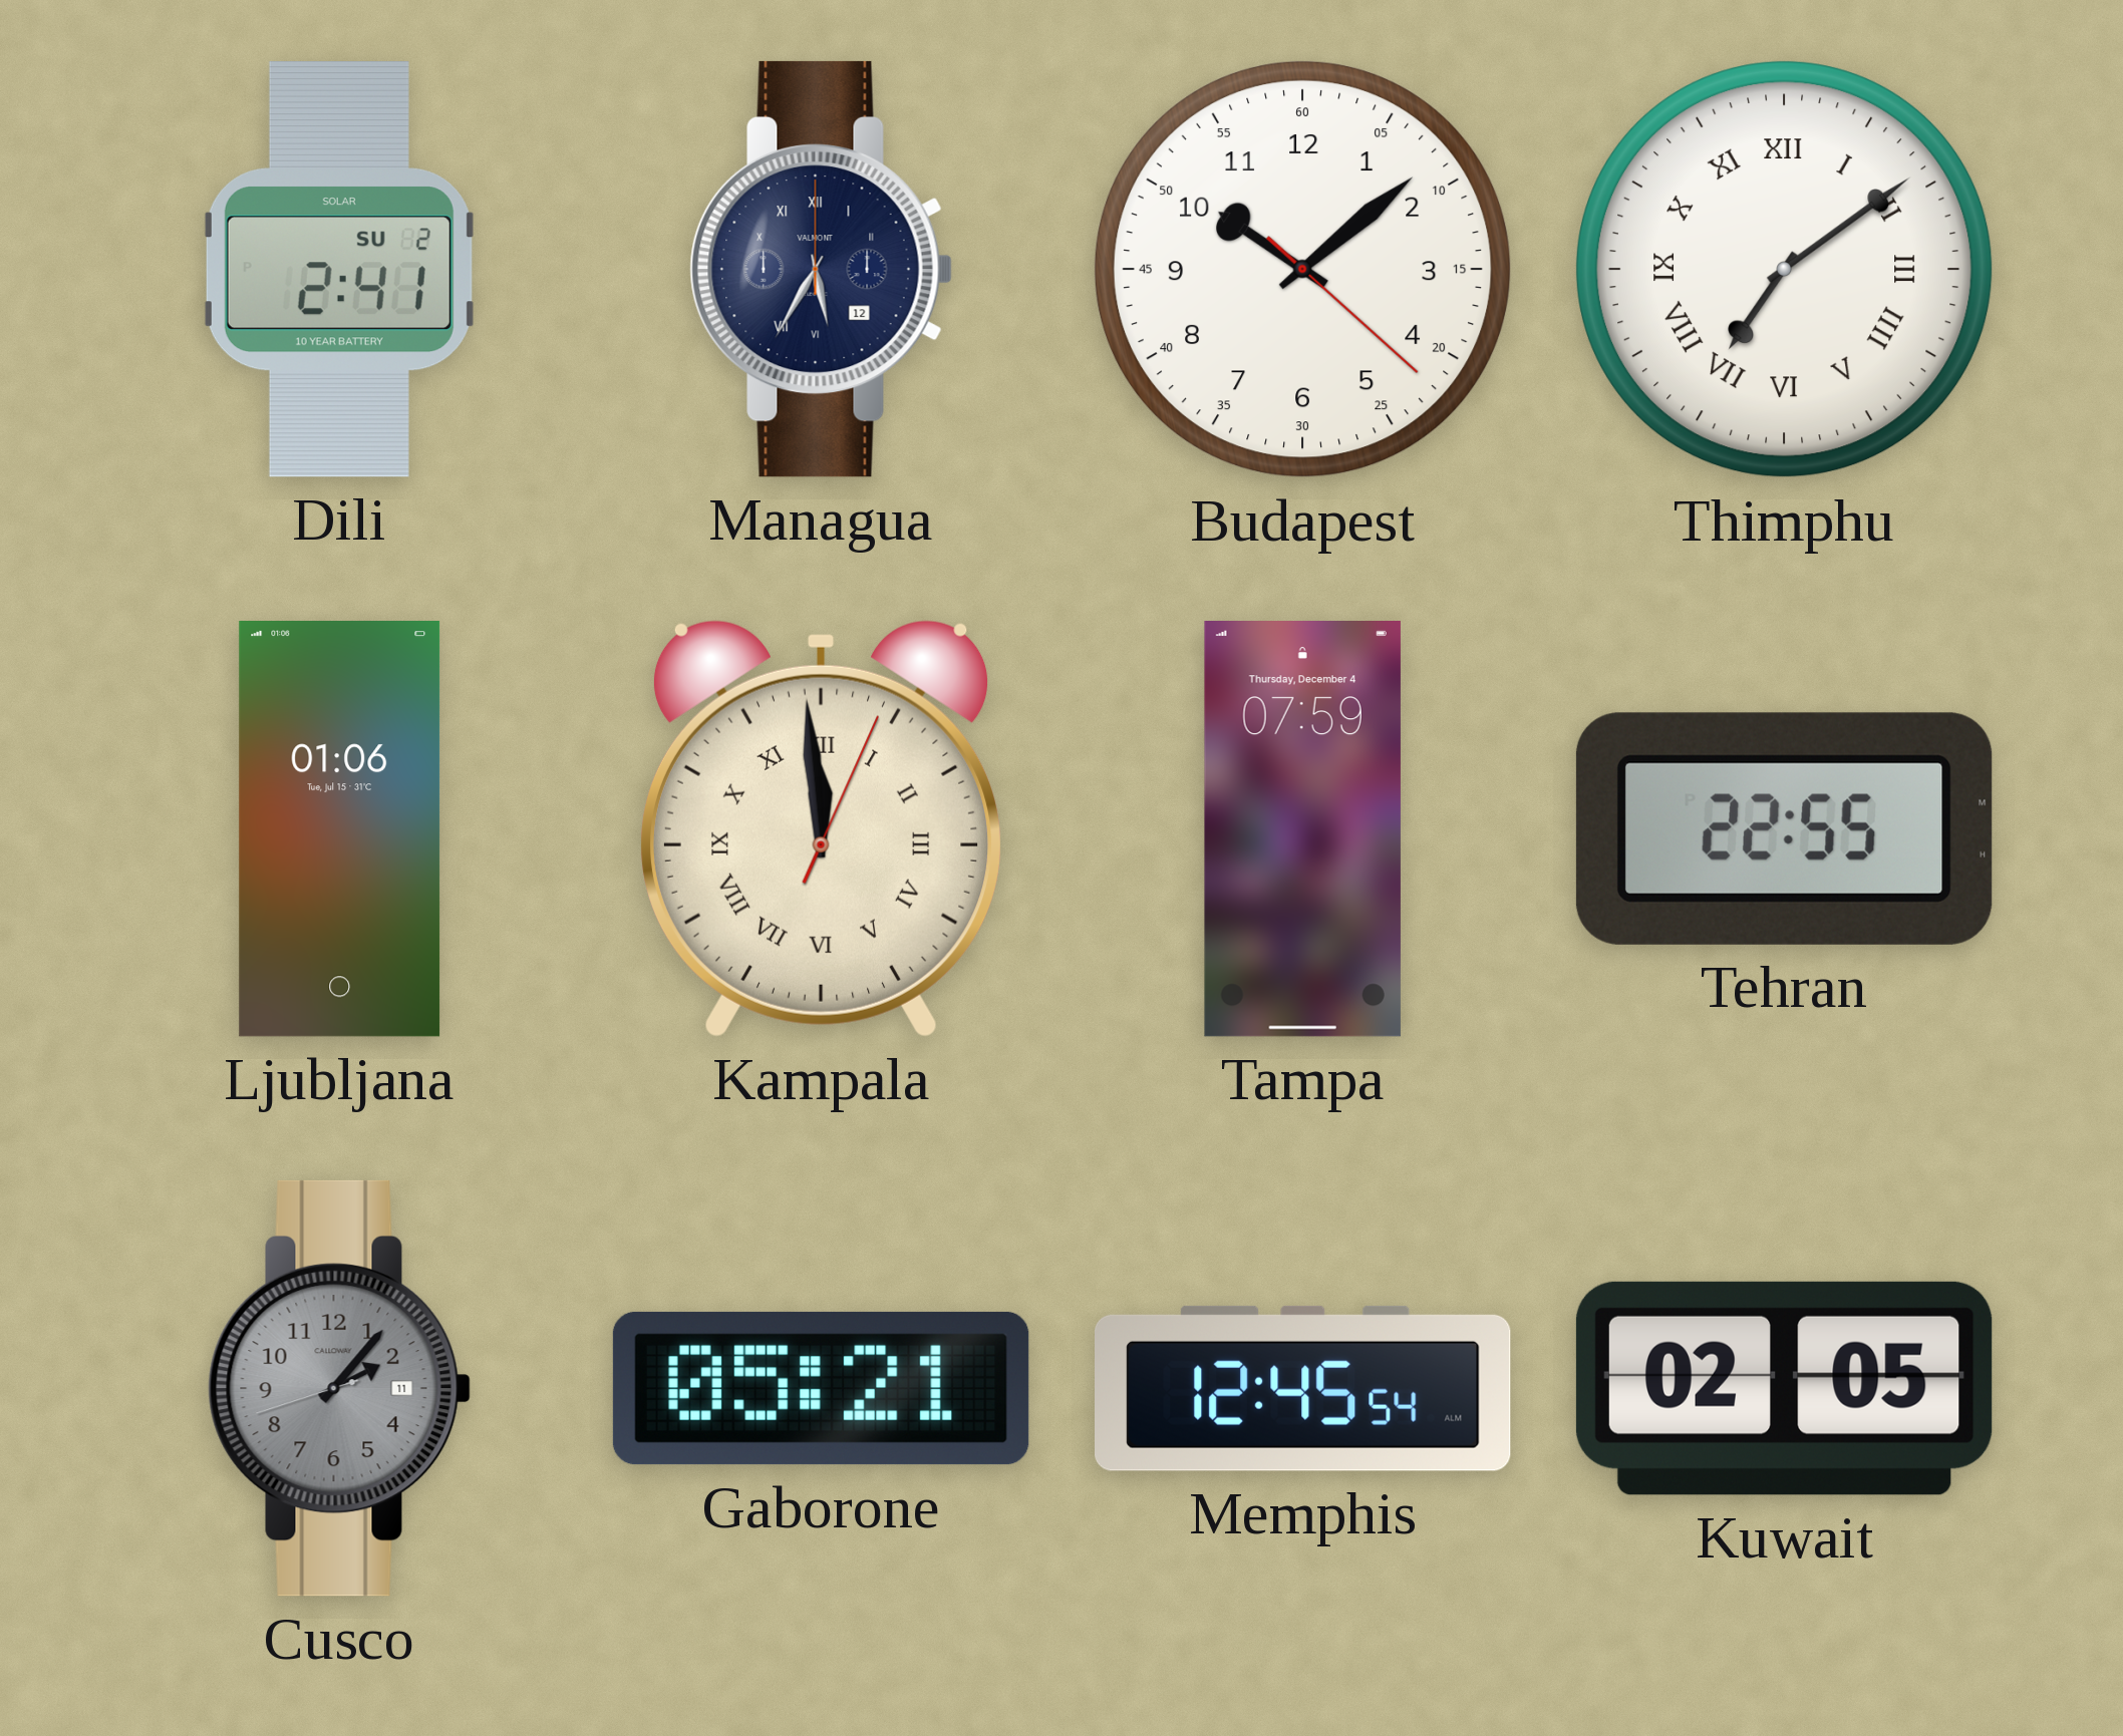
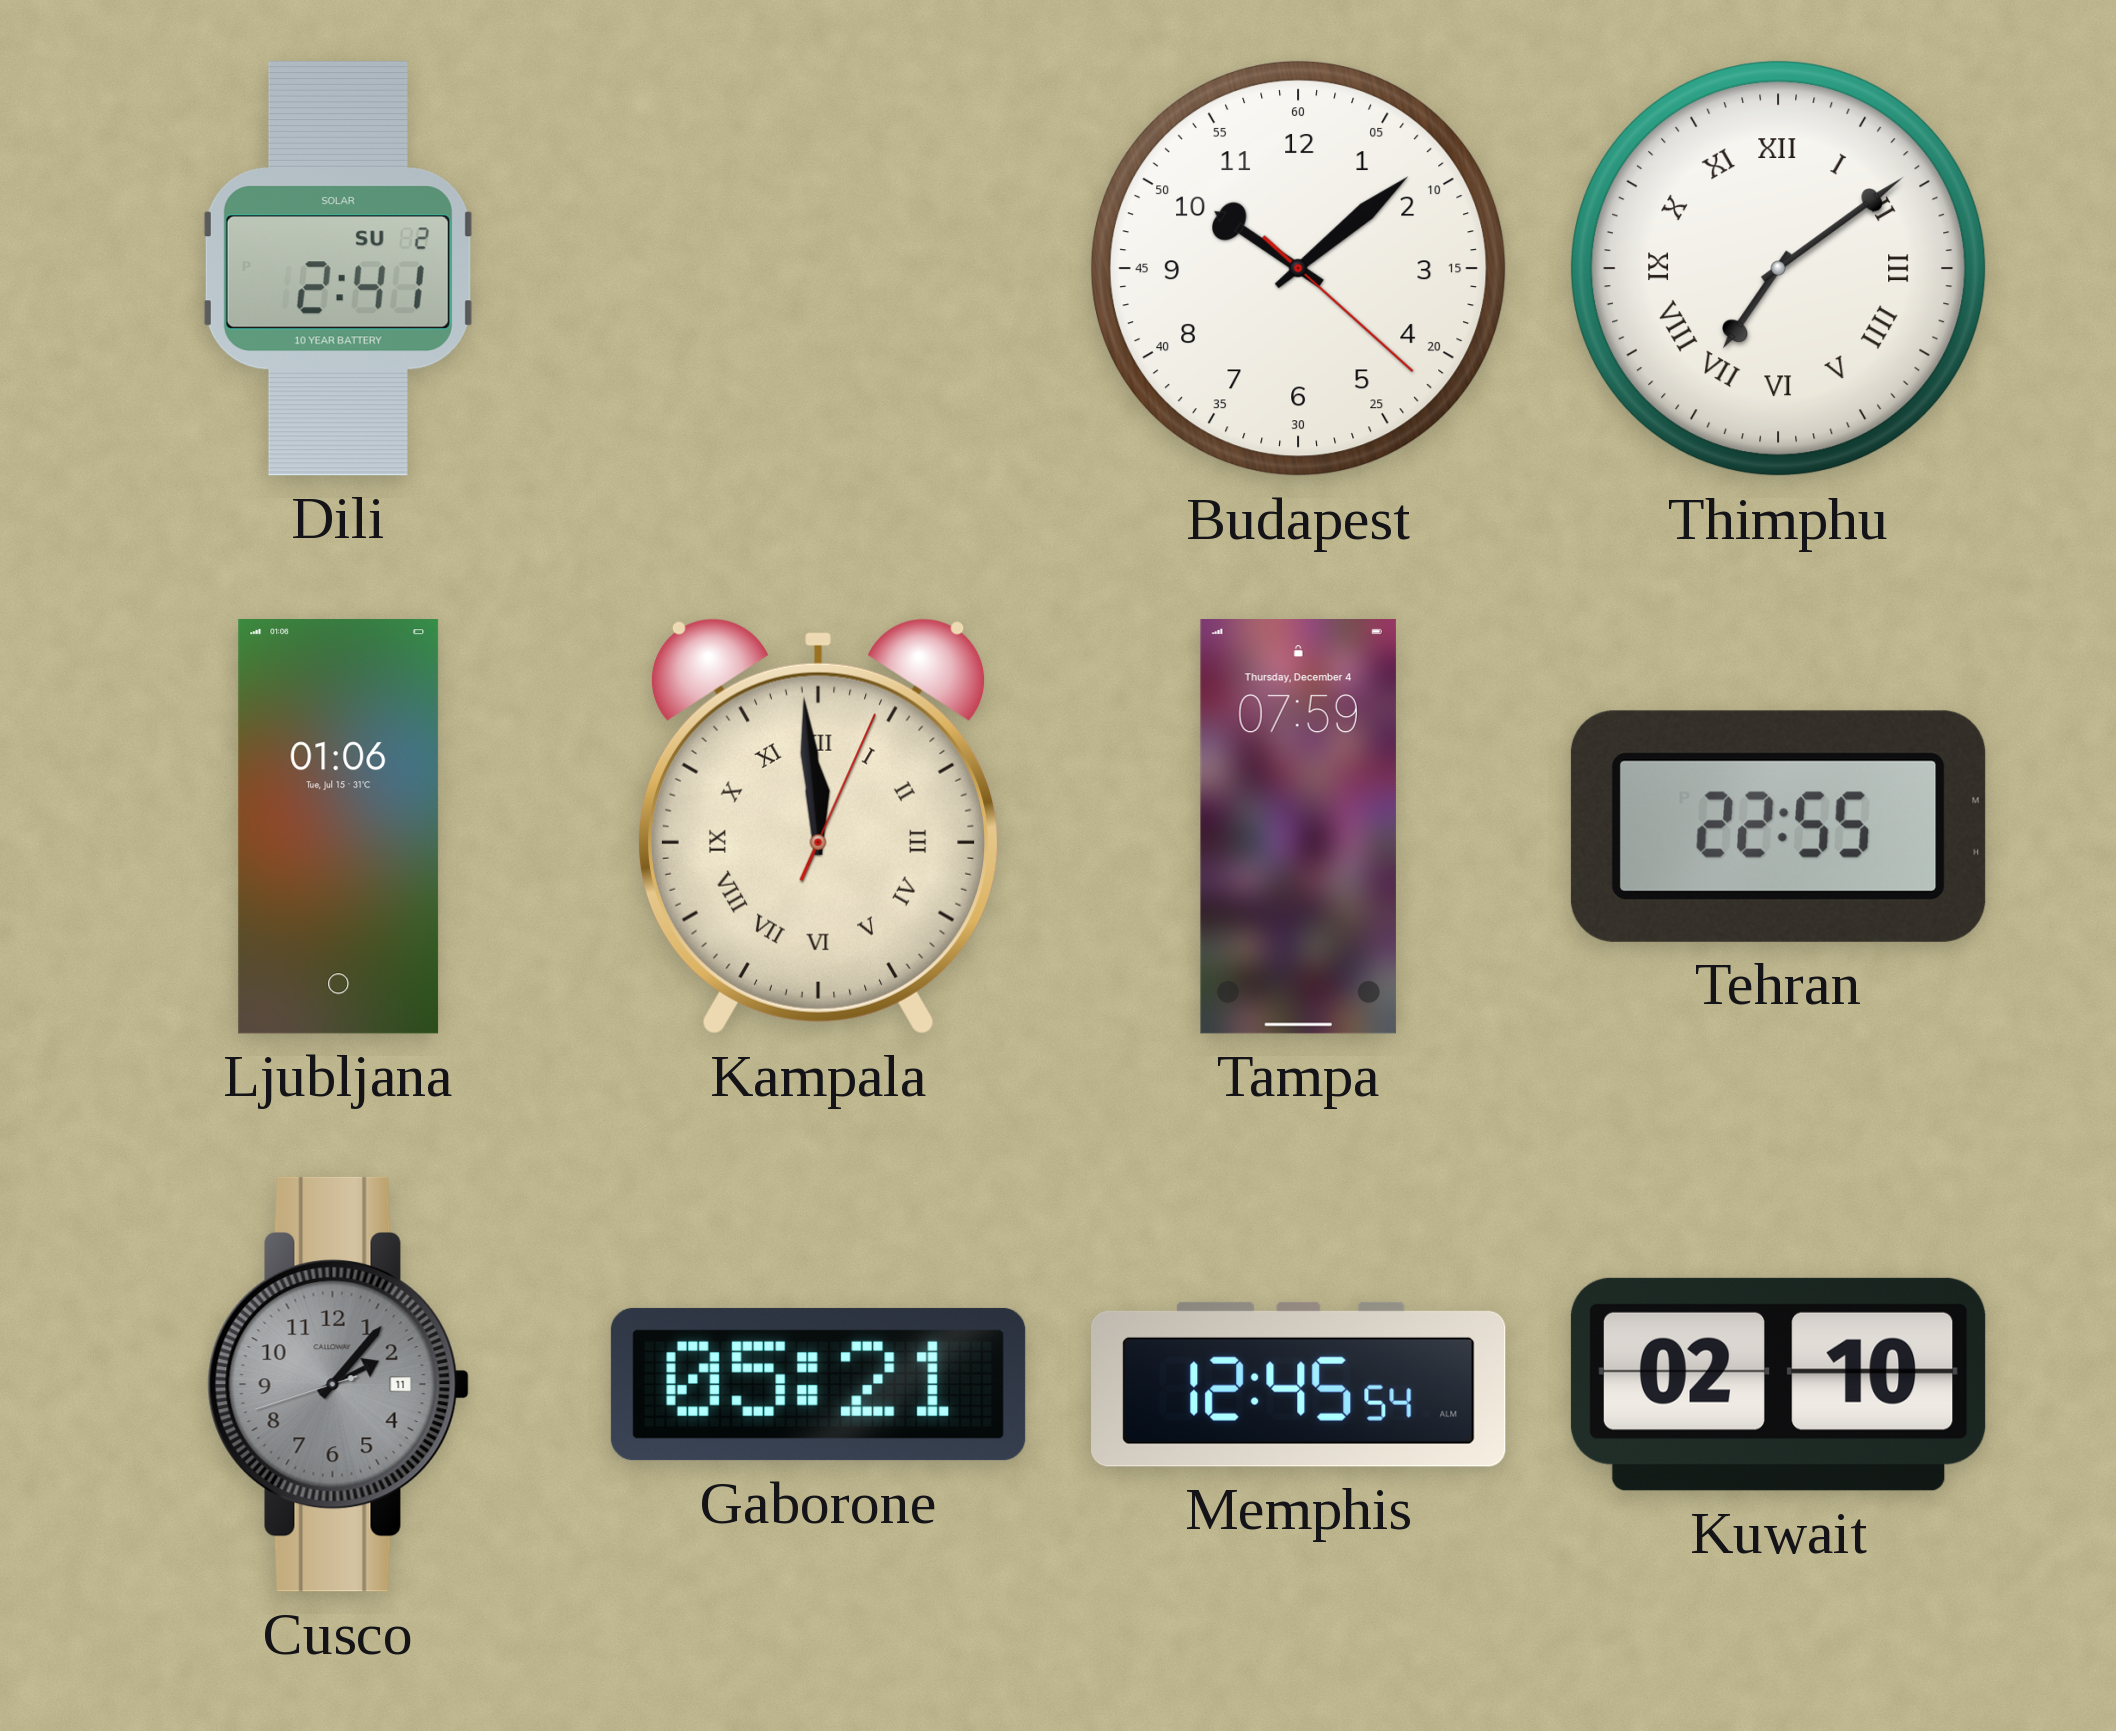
Managua: 5:35 -> none
Kuwait: 02:05 -> 02:10
